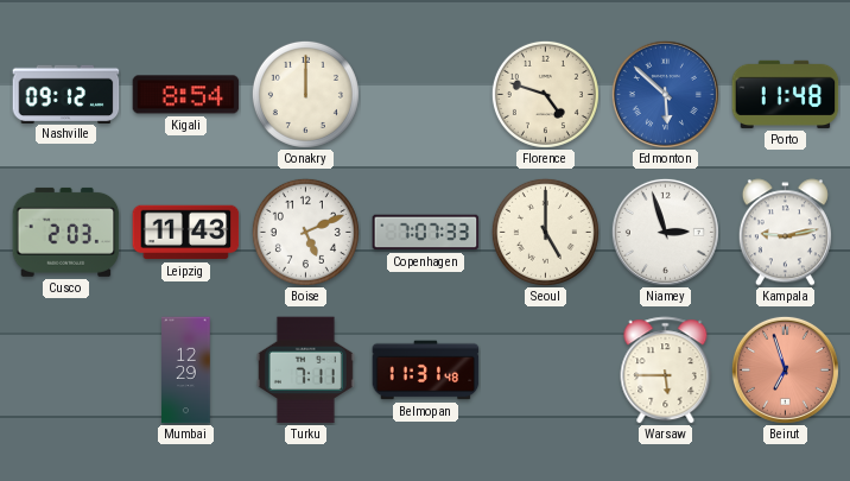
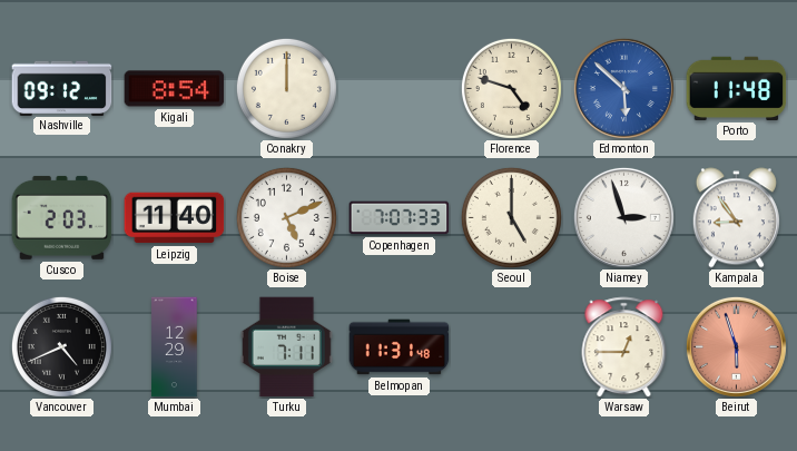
Leipzig: 11:43 -> 11:40
Kampala: 9:13 -> 8:54
Vancouver: none -> 4:41
Warsaw: 5:45 -> 12:45
Beirut: 6:57 -> 5:57
